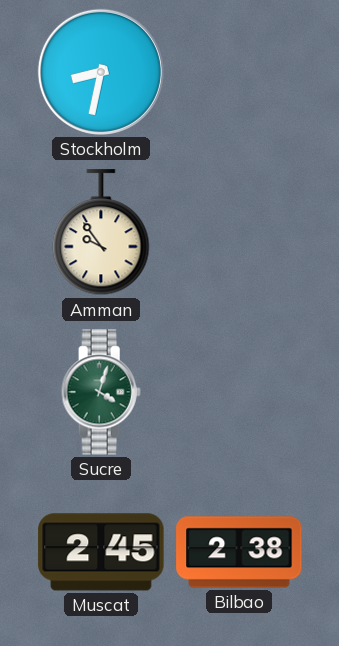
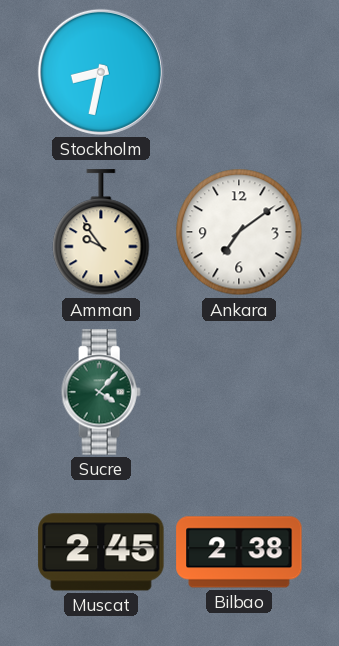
Ankara: none -> 7:09
Sucre: 4:03 -> 4:07
